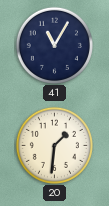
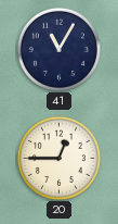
20: 1:31 -> 12:45
